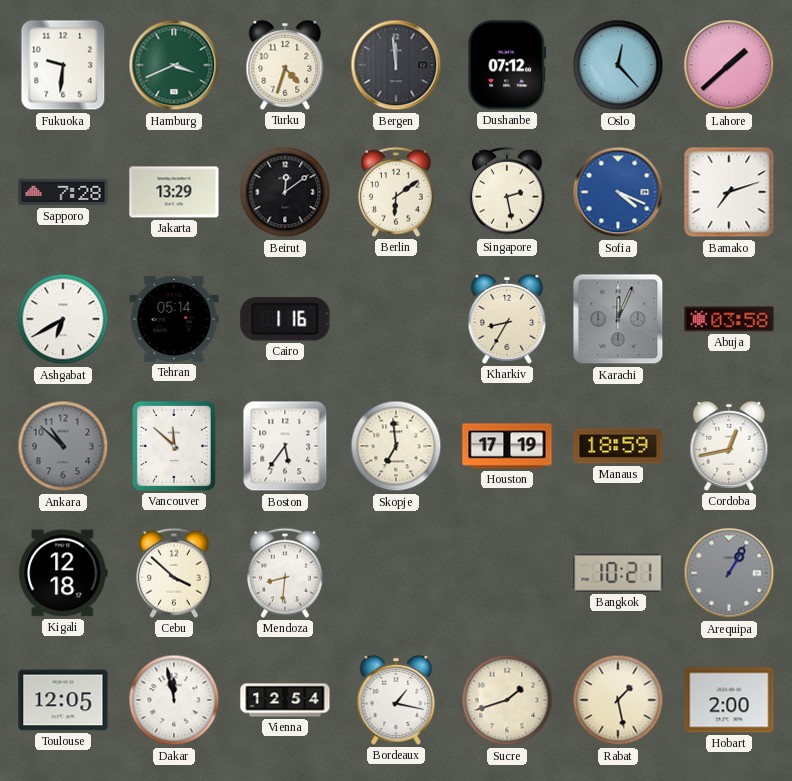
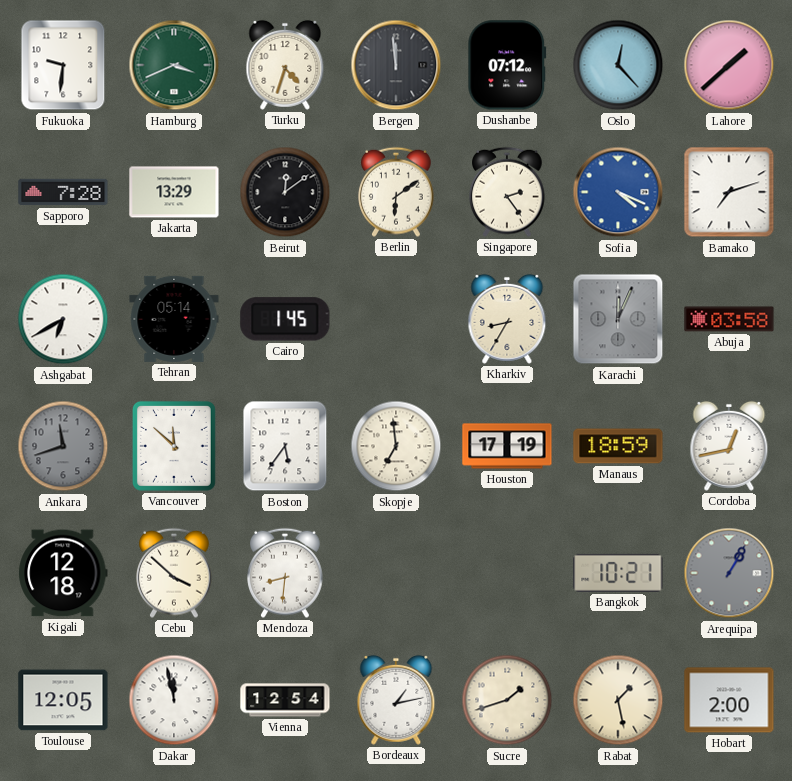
Singapore: 2:28 -> 2:24
Cairo: 1:16 -> 1:45
Ankara: 10:52 -> 11:42
Bordeaux: 1:17 -> 1:13
